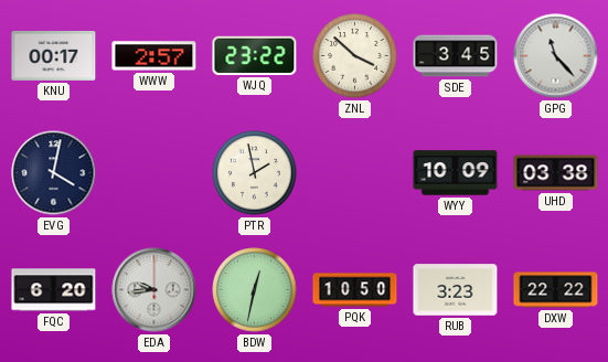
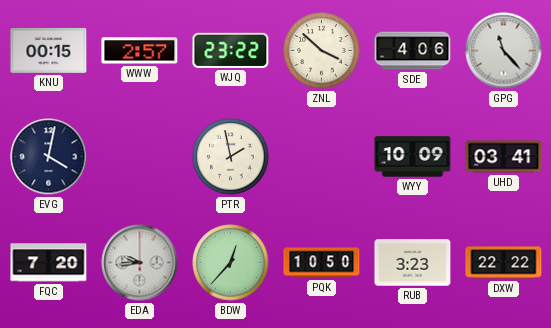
KNU: 00:17 -> 00:15
SDE: 3:45 -> 4:06
UHD: 03:38 -> 03:41
FQC: 6:20 -> 7:20
BDW: 12:32 -> 12:37
